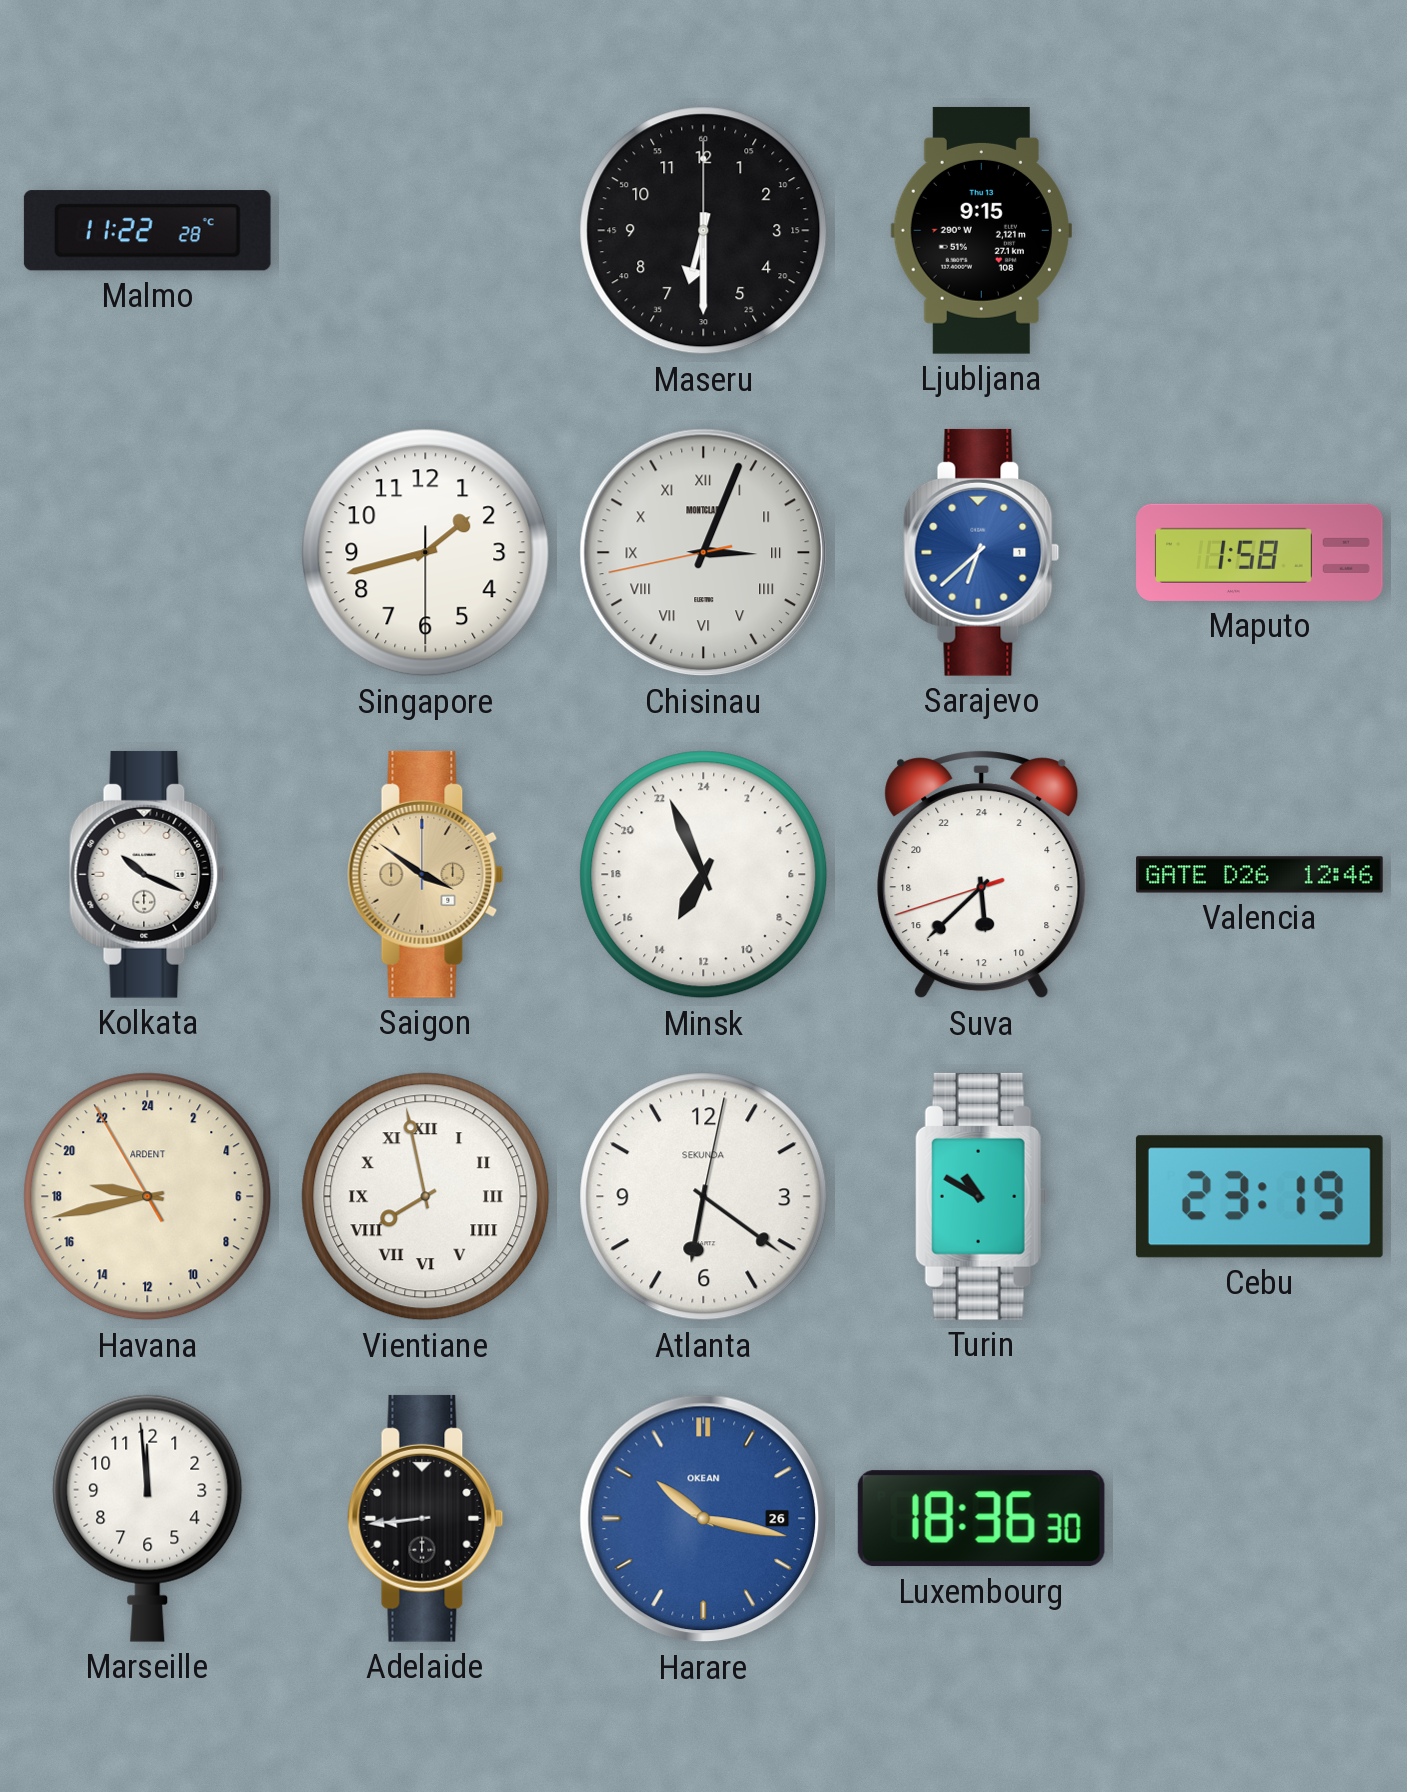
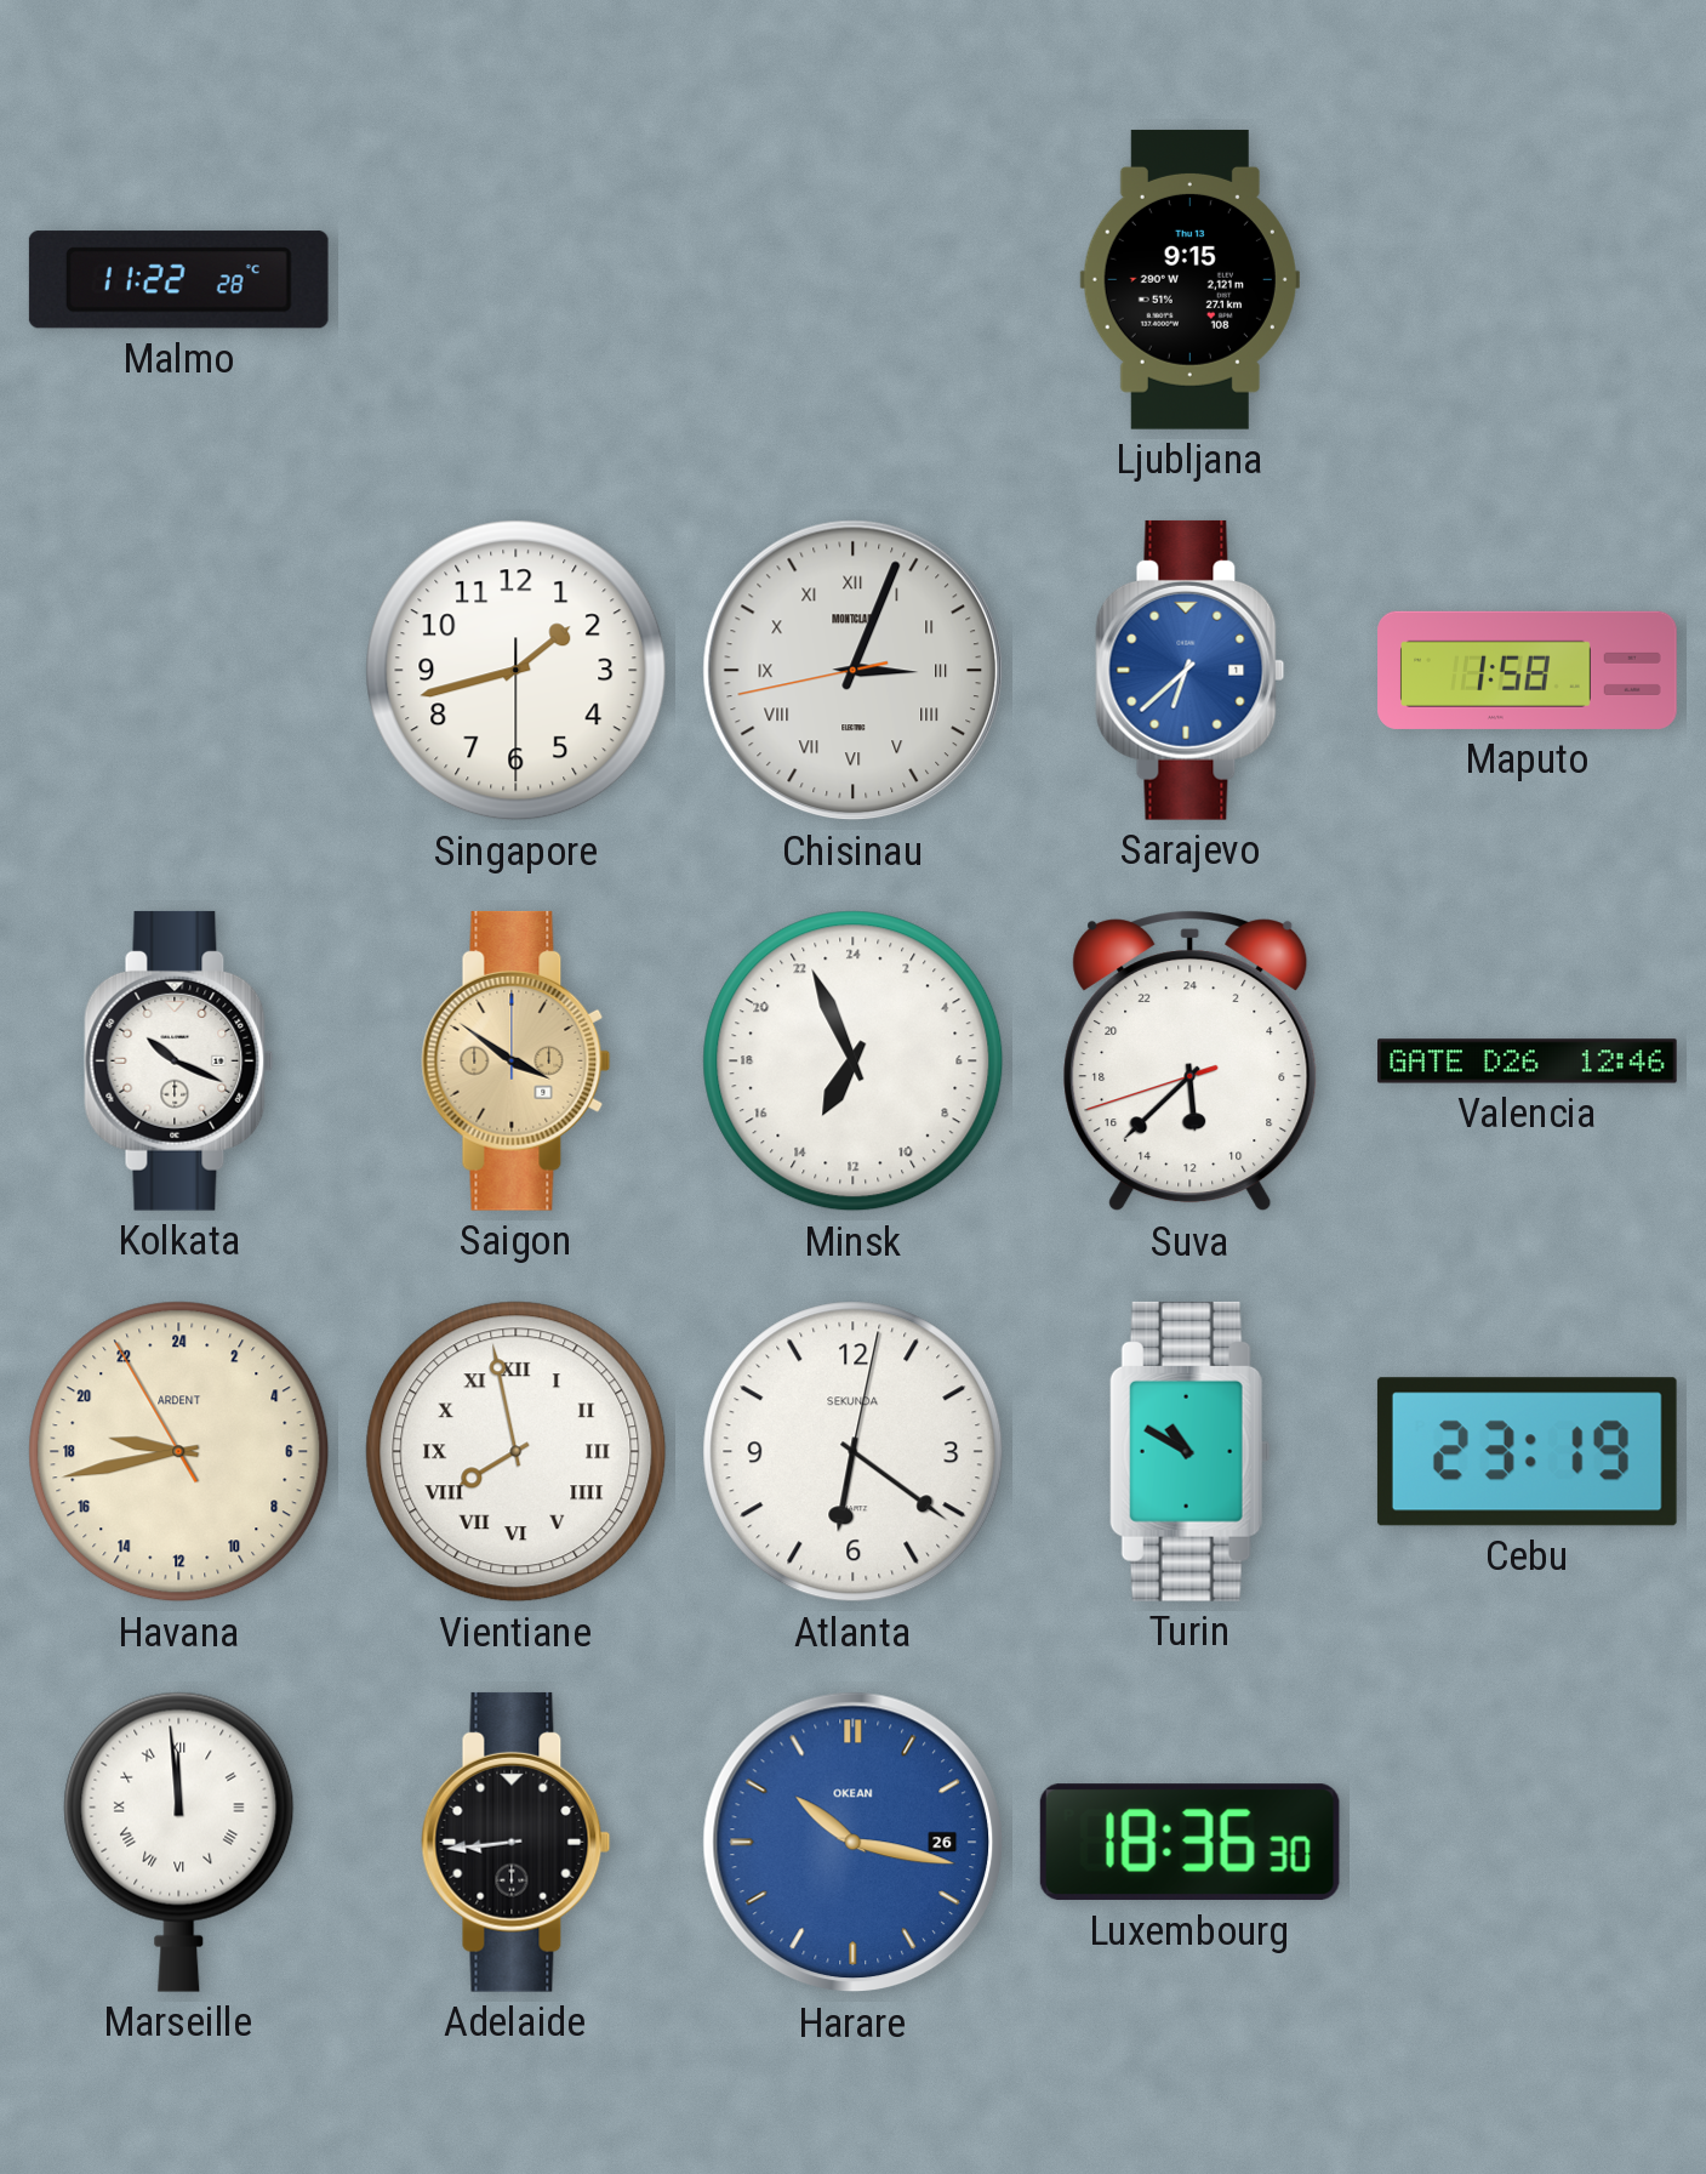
Maseru: 6:30 -> none
Marseille numerals: Arabic -> Roman
